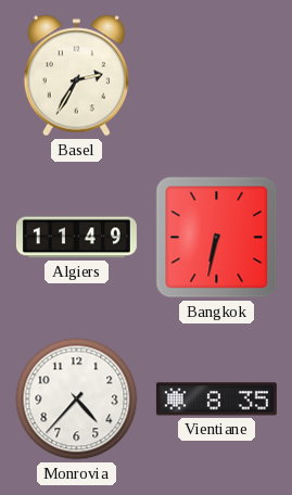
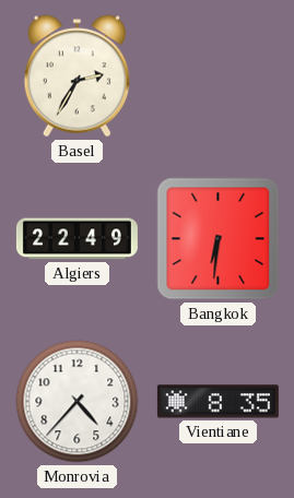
Algiers: 11:49 -> 22:49
Bangkok: 6:32 -> 6:31
